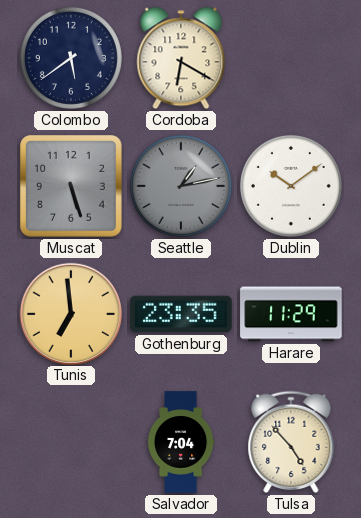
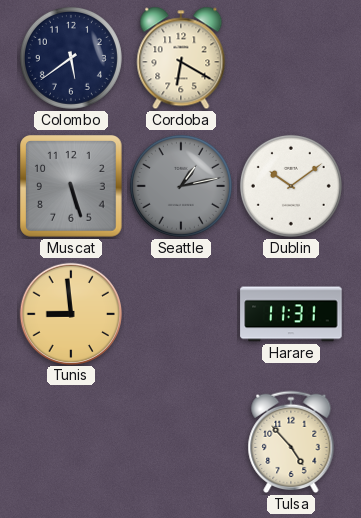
Tunis: 6:59 -> 8:59
Gothenburg: 23:35 -> none
Harare: 11:29 -> 11:31
Salvador: 7:04 -> none
